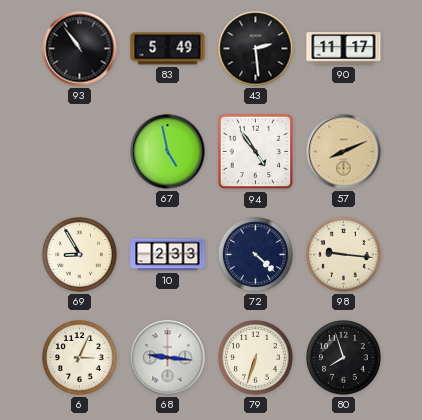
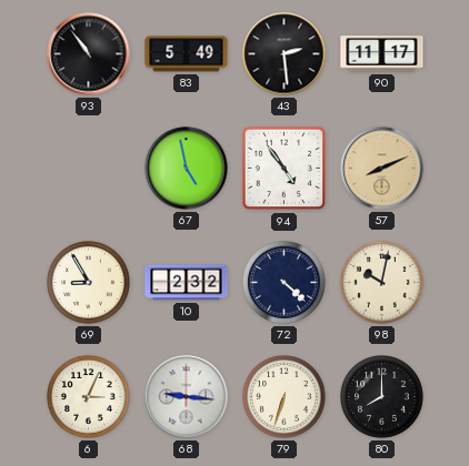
10: 2:33 -> 2:32
98: 9:16 -> 10:02
80: 7:57 -> 8:00
